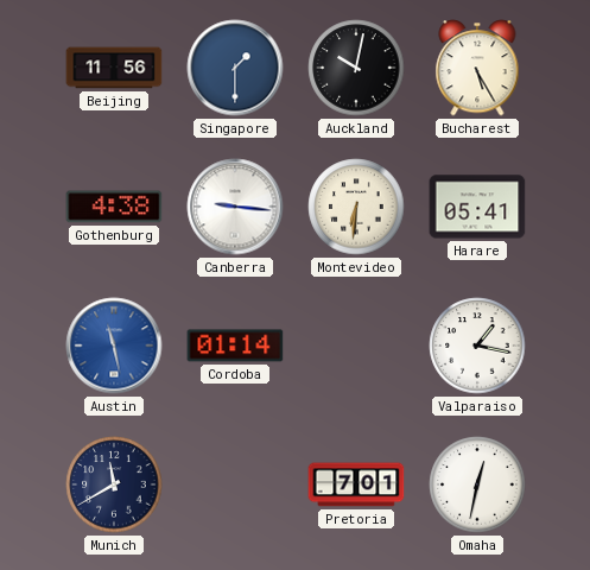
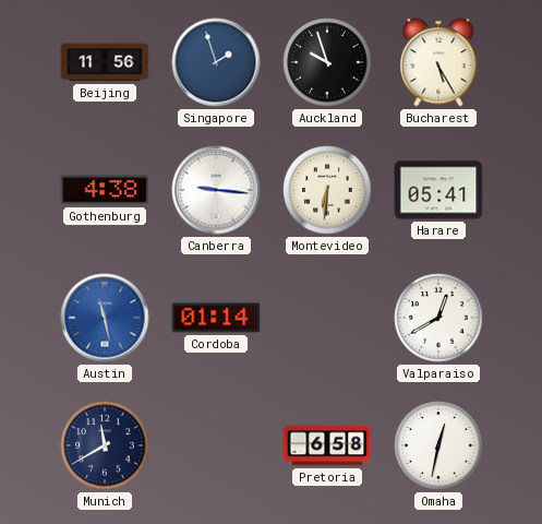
Singapore: 1:30 -> 1:57
Auckland: 10:02 -> 9:57
Valparaiso: 1:17 -> 12:40
Pretoria: 7:01 -> 6:58
